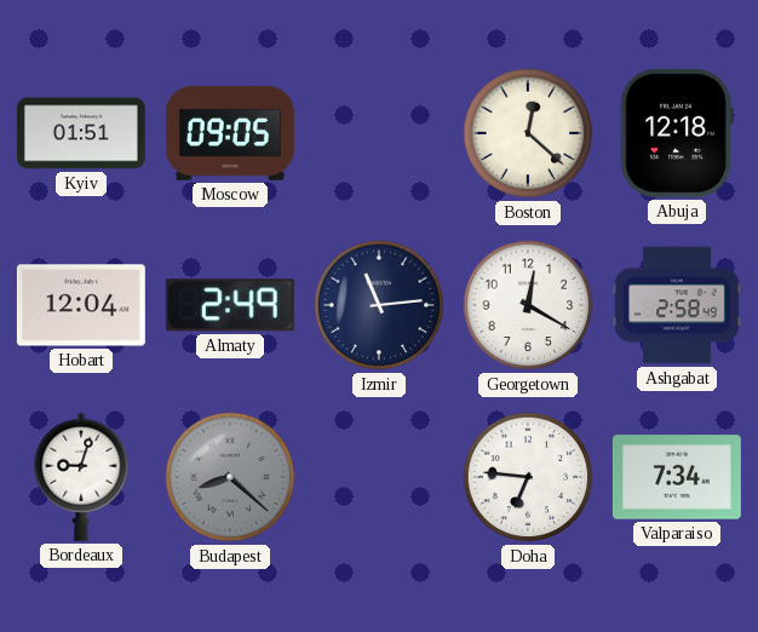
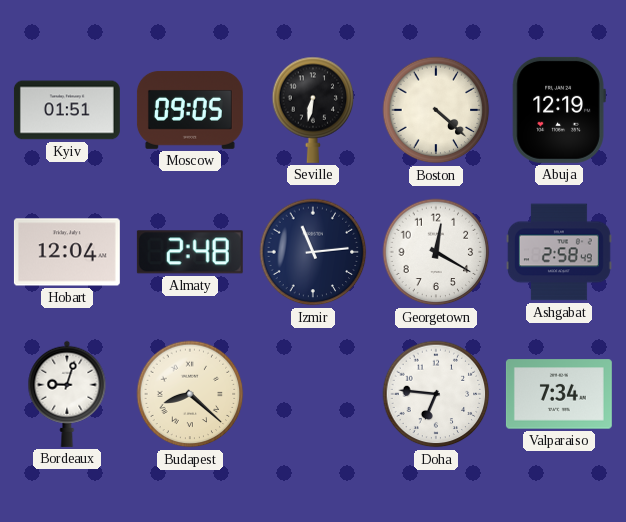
Seville: none -> 6:32
Boston: 12:22 -> 4:22
Abuja: 12:18 -> 12:19
Almaty: 2:49 -> 2:48
Budapest dial: grey -> cream
